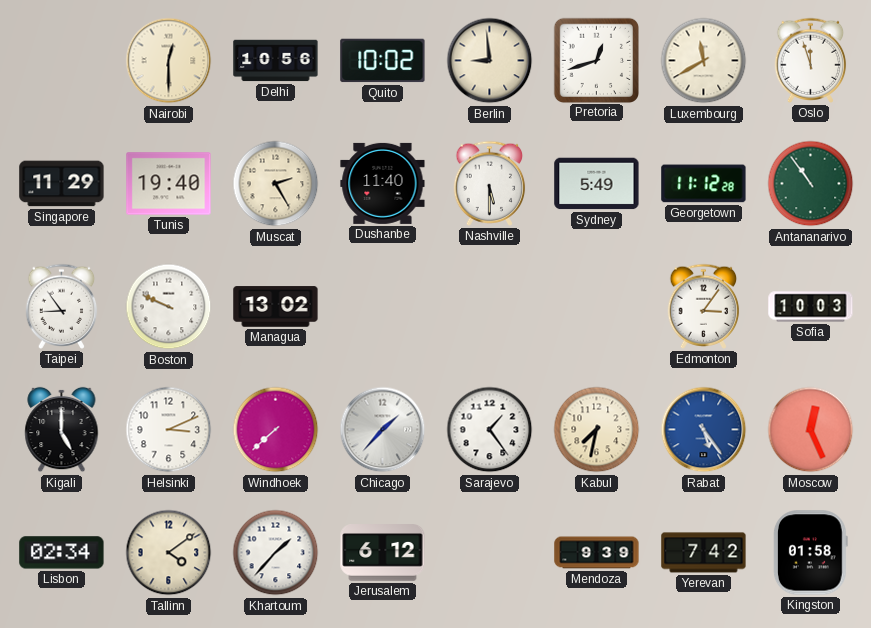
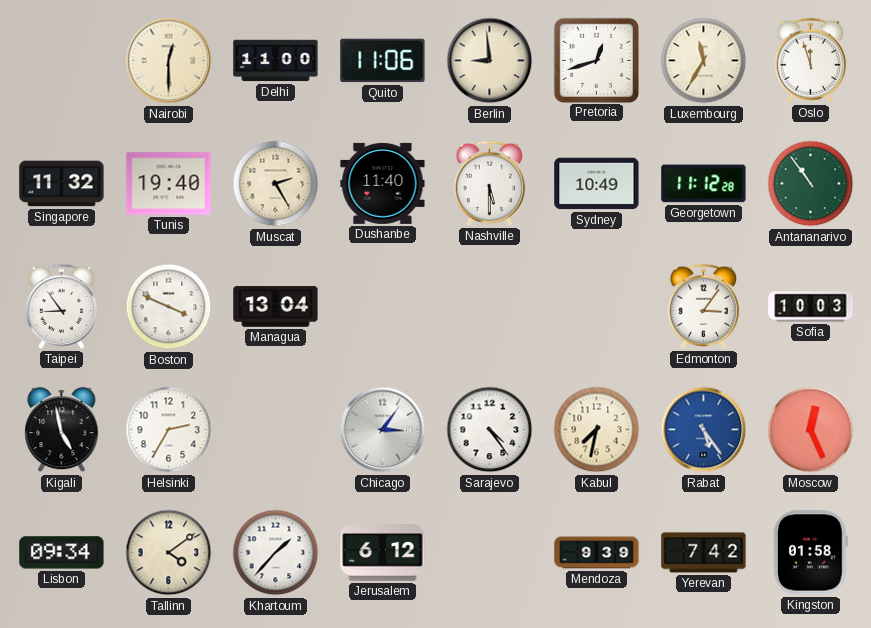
Delhi: 10:56 -> 11:00
Quito: 10:02 -> 11:06
Luxembourg: 11:40 -> 11:35
Singapore: 11:29 -> 11:32
Sydney: 5:49 -> 10:49
Boston: 9:49 -> 3:49
Managua: 13:02 -> 13:04
Kigali: 5:00 -> 4:58
Helsinki: 3:11 -> 2:35
Windhoek: 7:38 -> none
Chicago: 1:37 -> 3:06
Sarajevo: 1:24 -> 4:24
Lisbon: 02:34 -> 09:34
